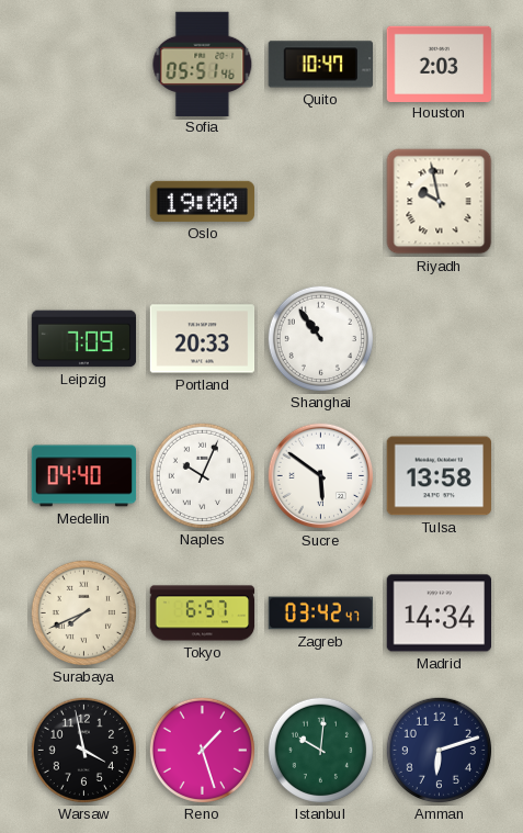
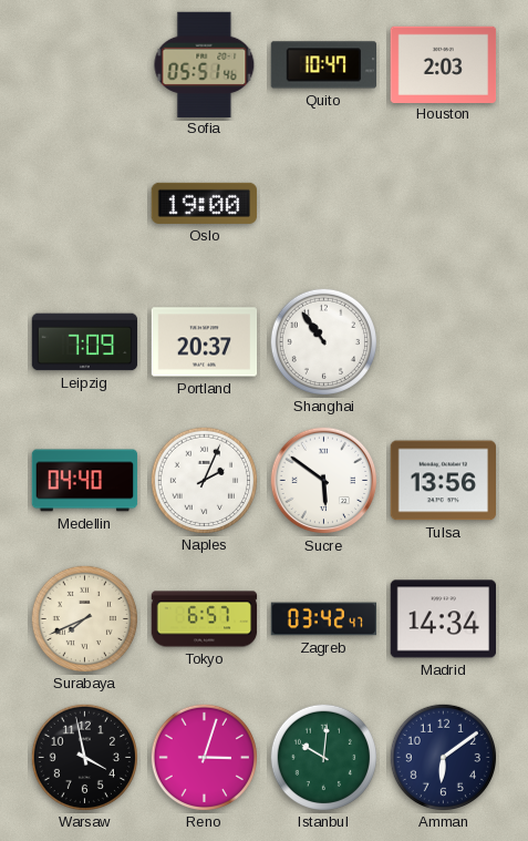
Riyadh: 9:58 -> none
Portland: 20:33 -> 20:37
Naples: 10:04 -> 2:04
Tulsa: 13:58 -> 13:56
Reno: 1:27 -> 3:03
Amman: 6:12 -> 6:09
